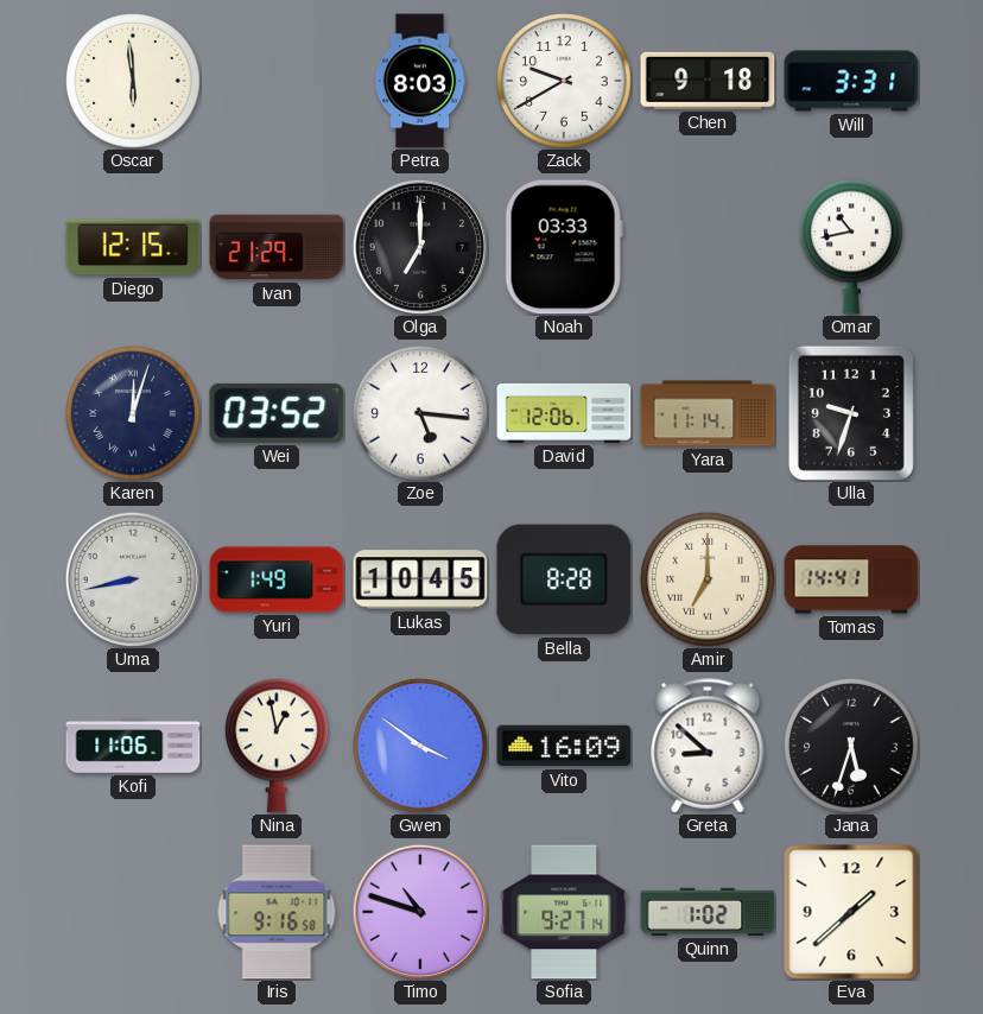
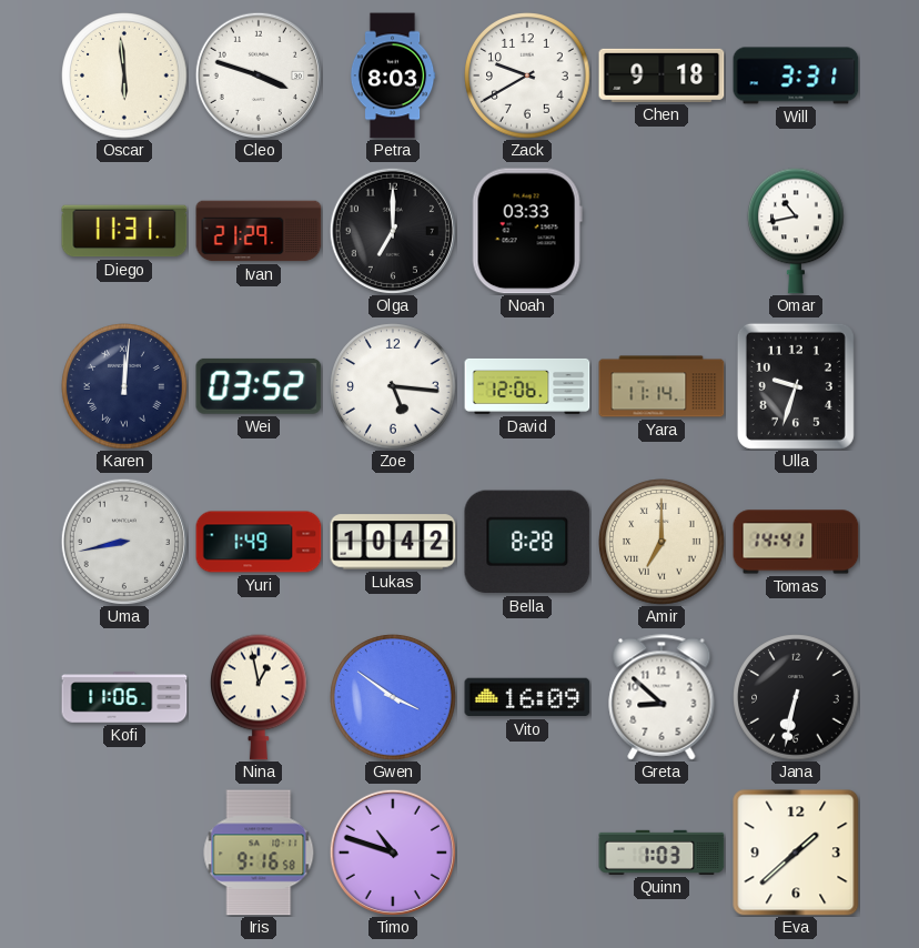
Cleo: none -> 3:48
Diego: 12:15 -> 11:31
Karen: 12:03 -> 12:01
Lukas: 10:45 -> 10:42
Jana: 5:33 -> 6:32
Sofia: 9:27 -> none
Quinn: 1:02 -> 1:03
